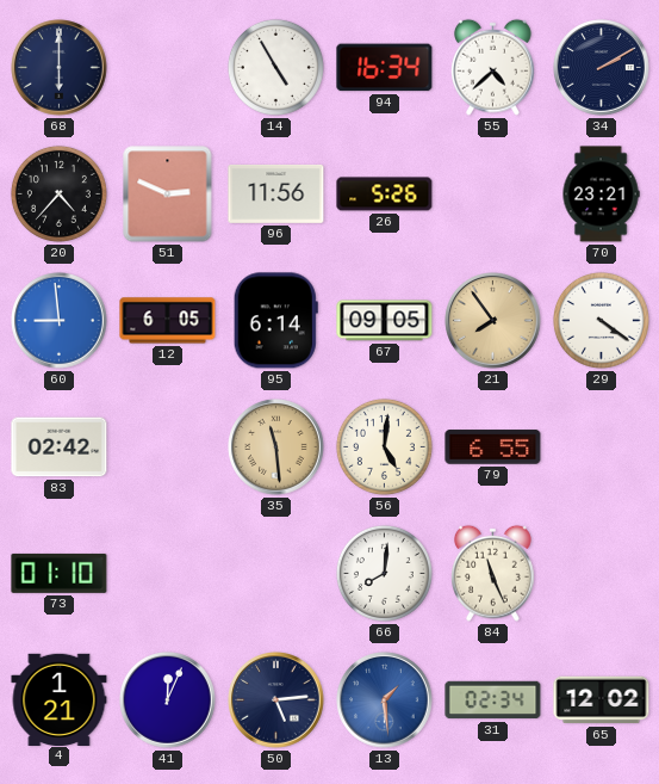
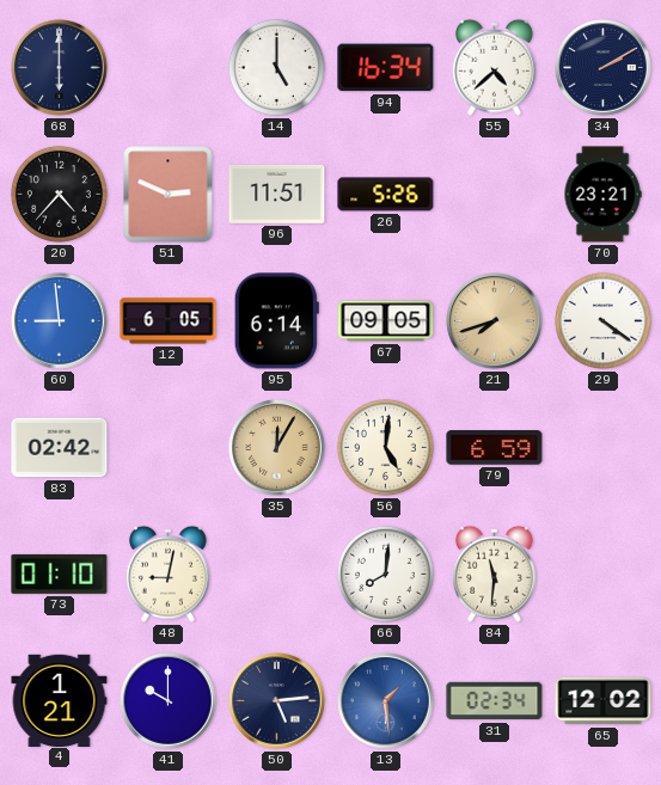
14: 4:55 -> 5:00
96: 11:56 -> 11:51
21: 7:54 -> 7:42
35: 11:29 -> 12:05
79: 6:55 -> 6:59
48: none -> 9:02
84: 11:26 -> 11:31
41: 12:04 -> 10:00
